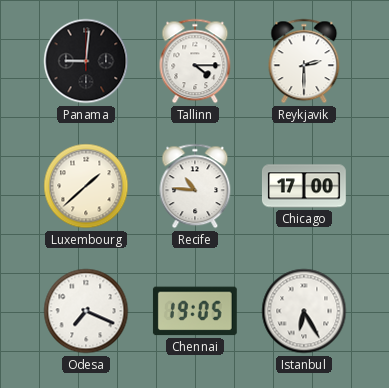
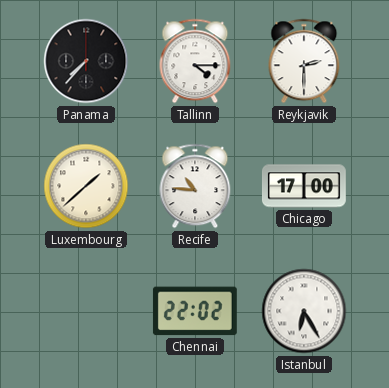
Panama: 9:01 -> 7:37
Odesa: 7:19 -> none
Chennai: 19:05 -> 22:02
